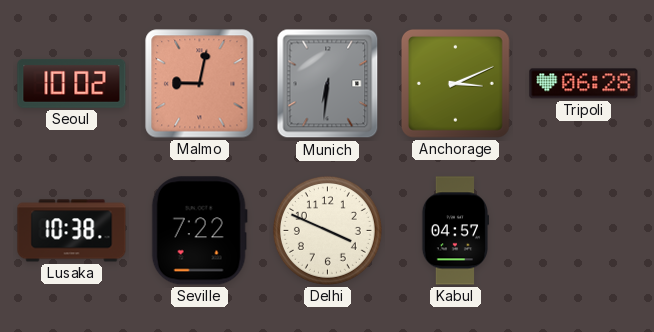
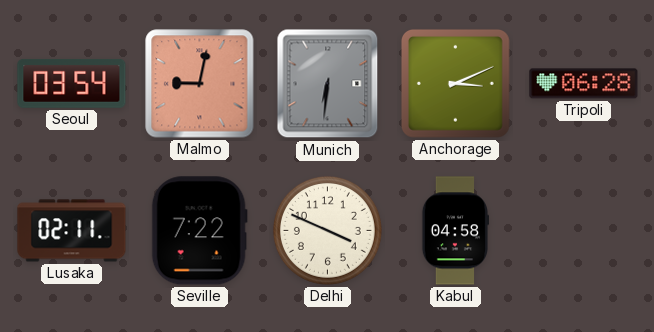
Seoul: 10:02 -> 03:54
Lusaka: 10:38 -> 02:11
Kabul: 04:57 -> 04:58
